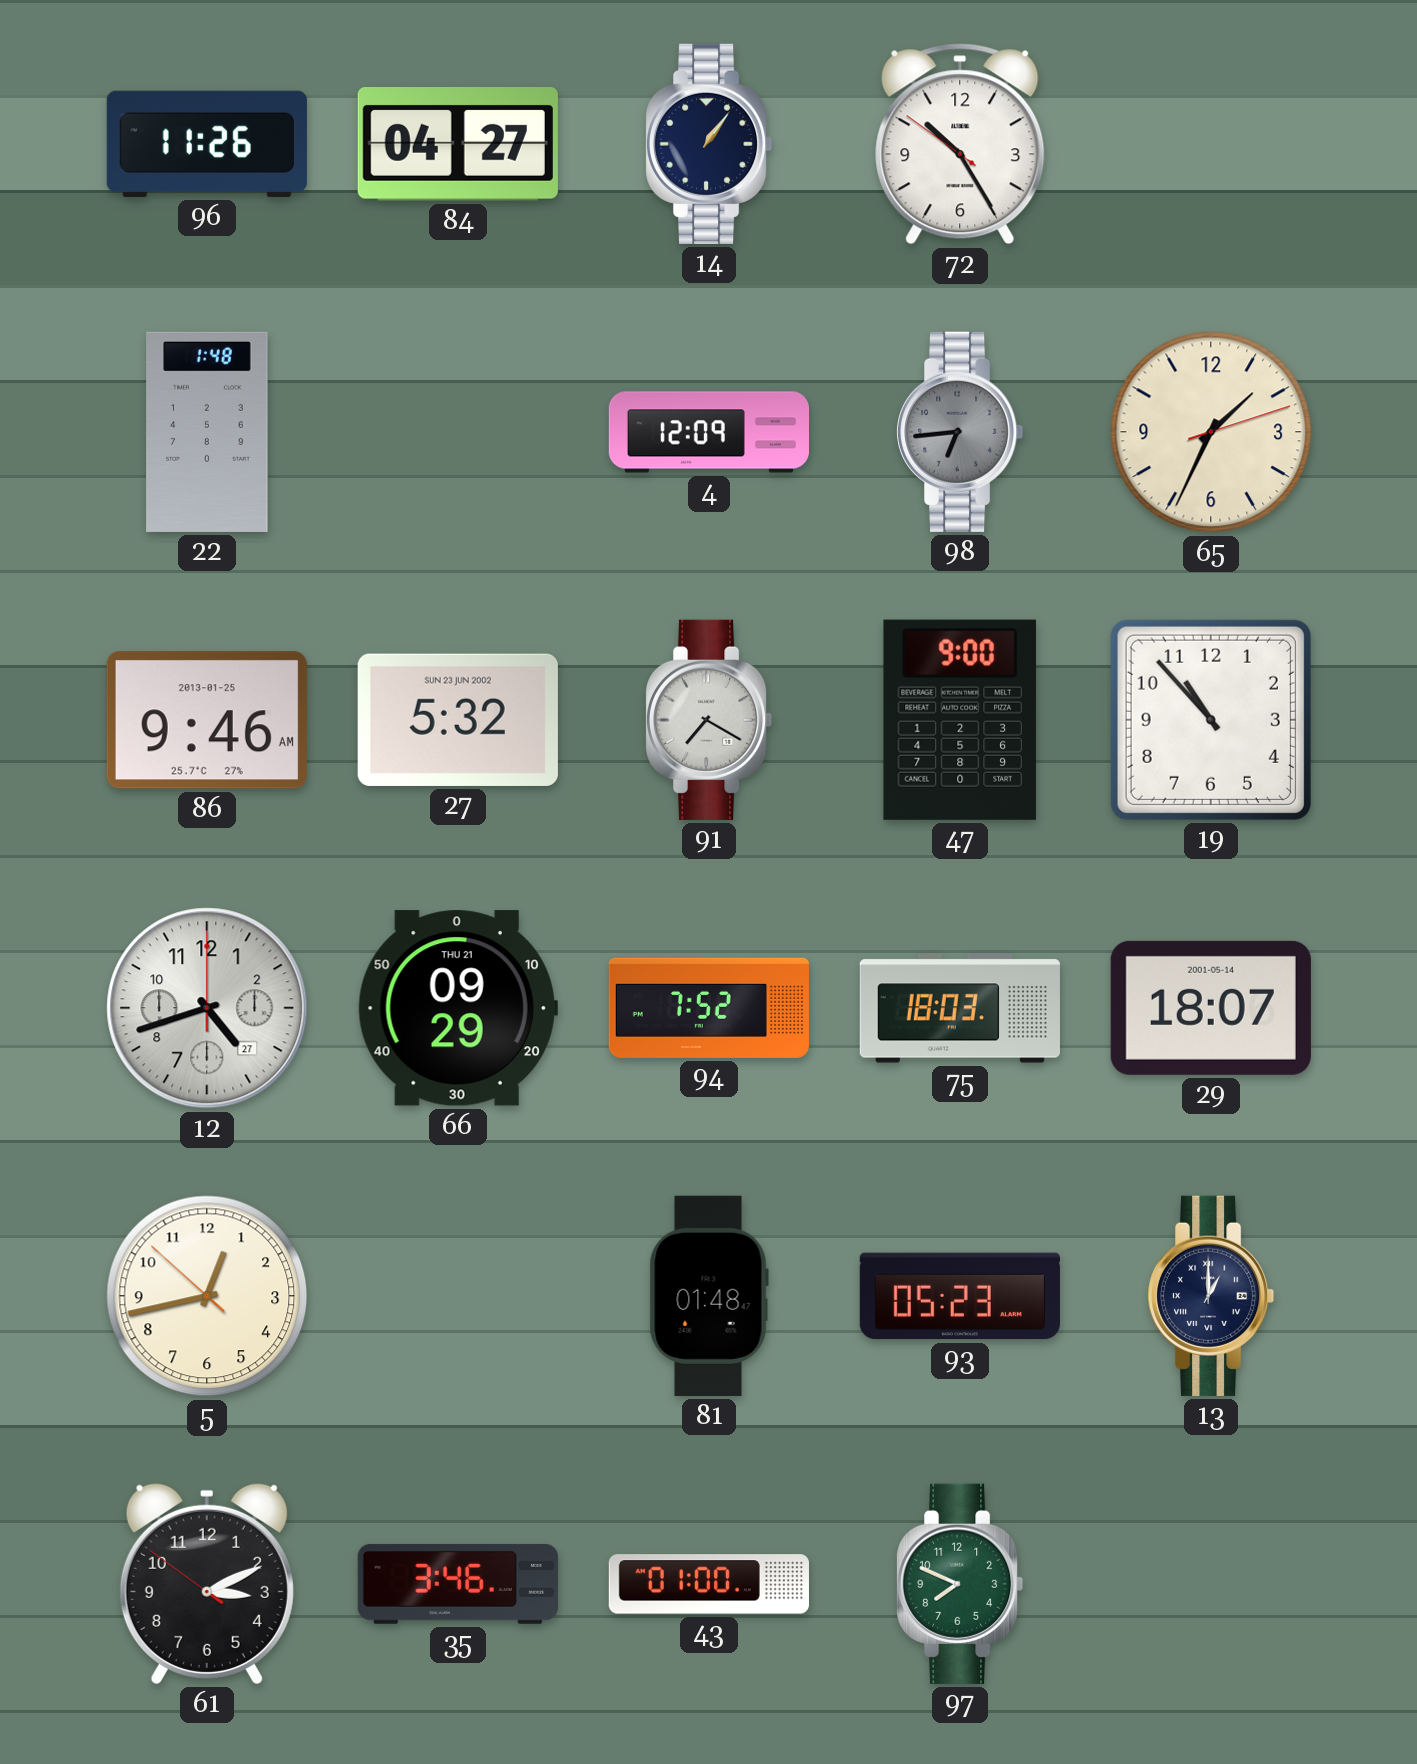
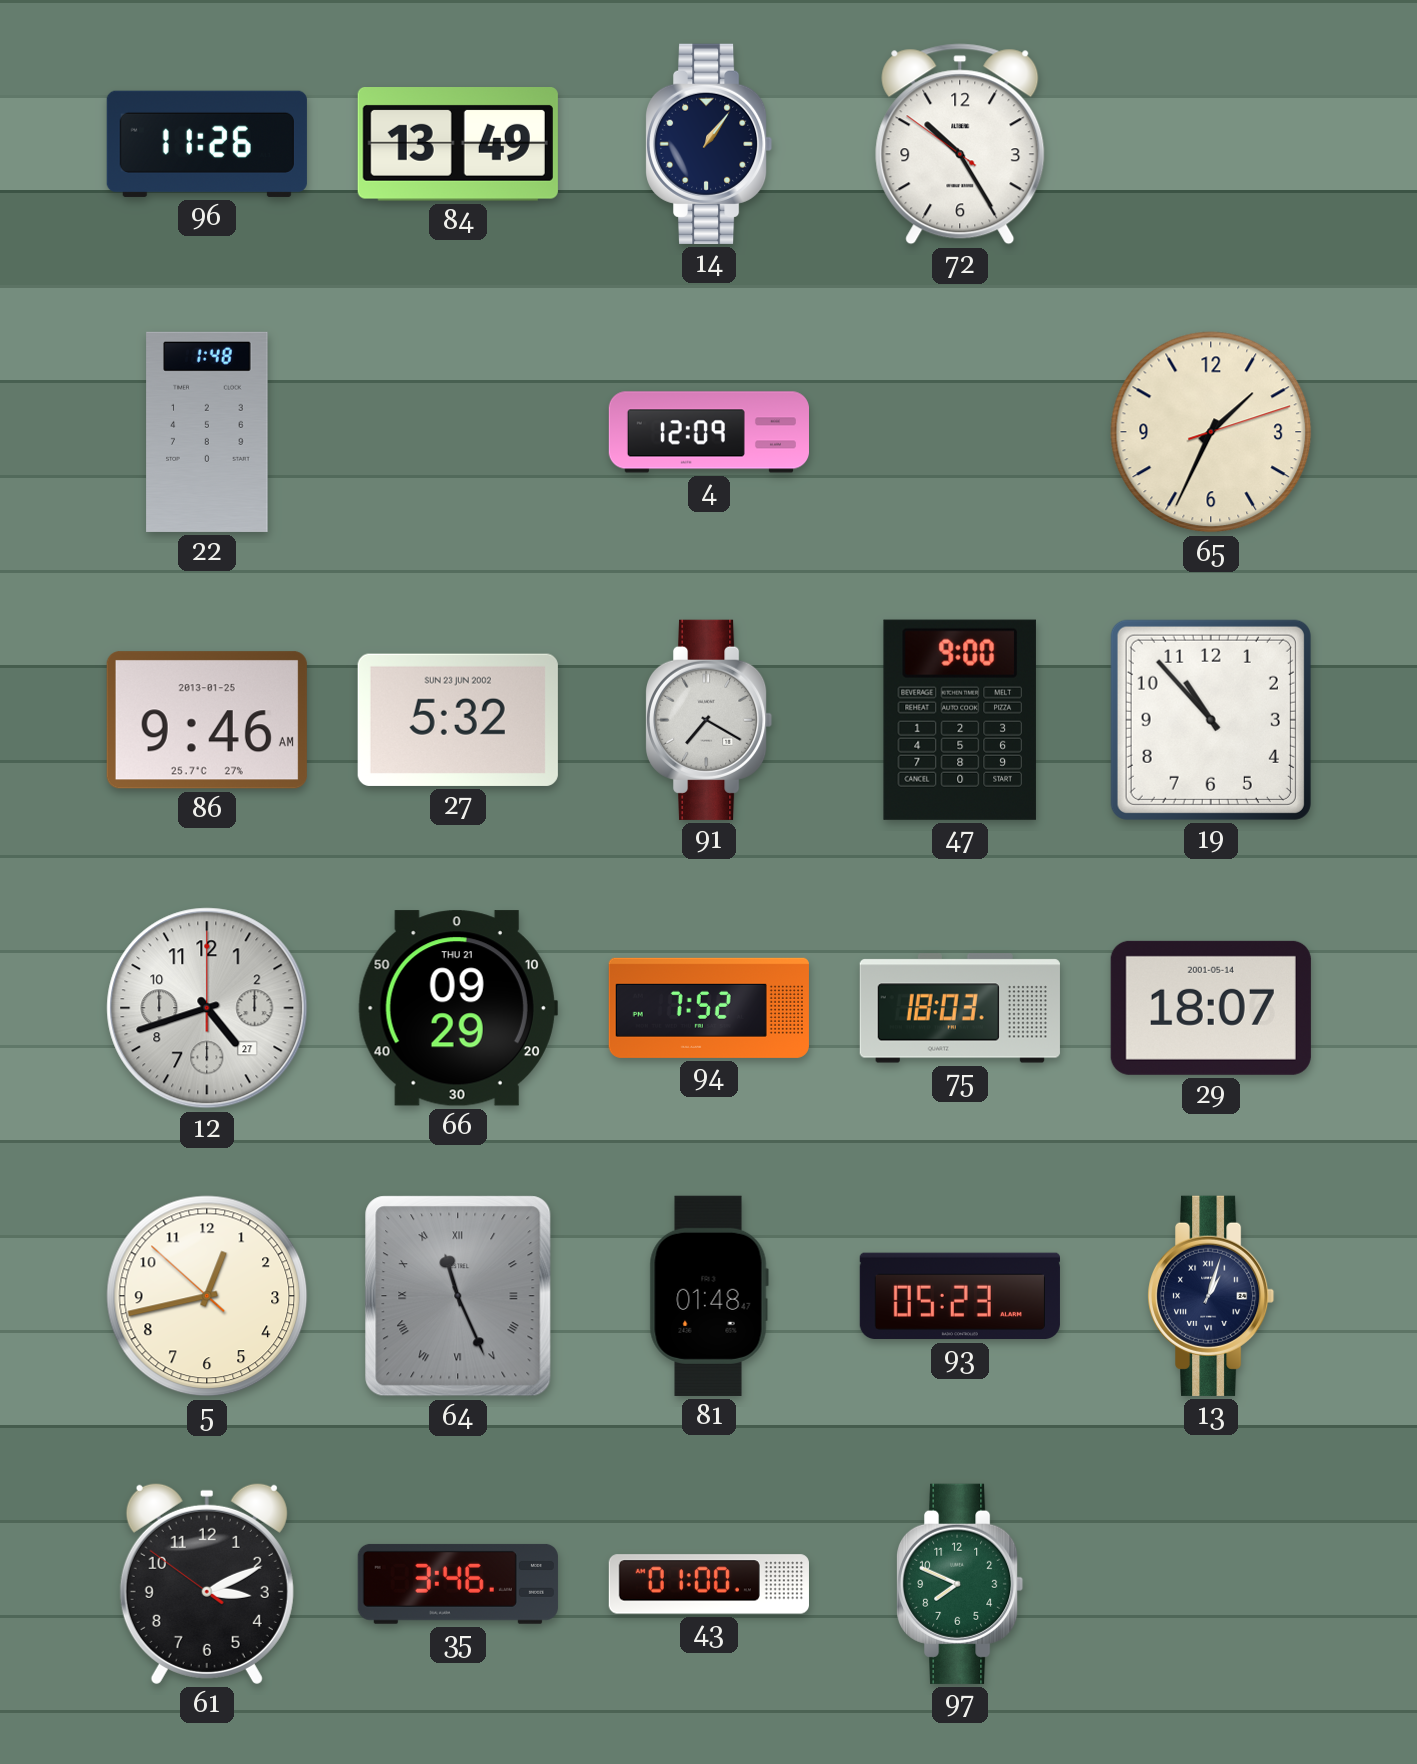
84: 04:27 -> 13:49
98: 6:44 -> none
64: none -> 11:26
13: 1:00 -> 1:03
